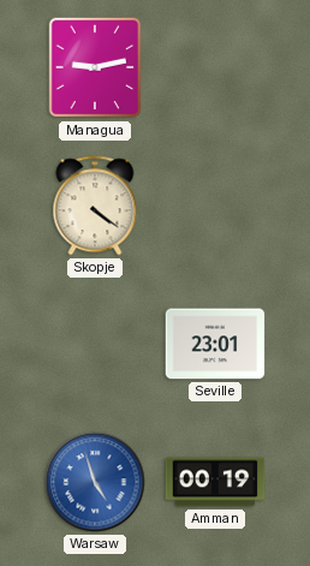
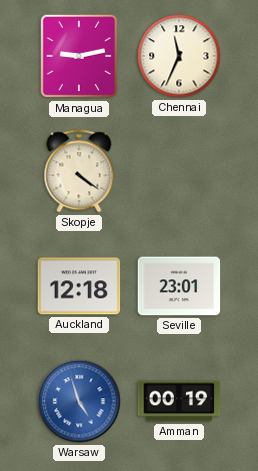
Chennai: none -> 11:34
Auckland: none -> 12:18
